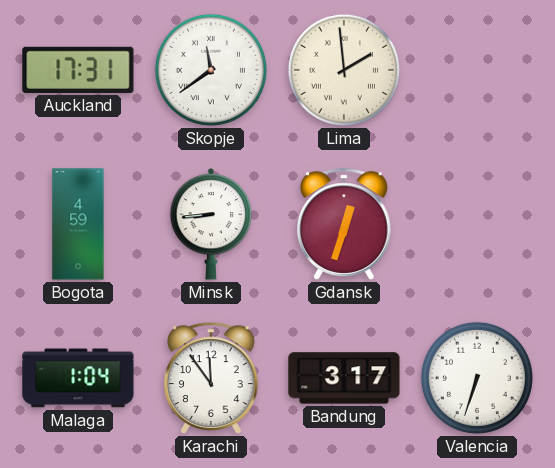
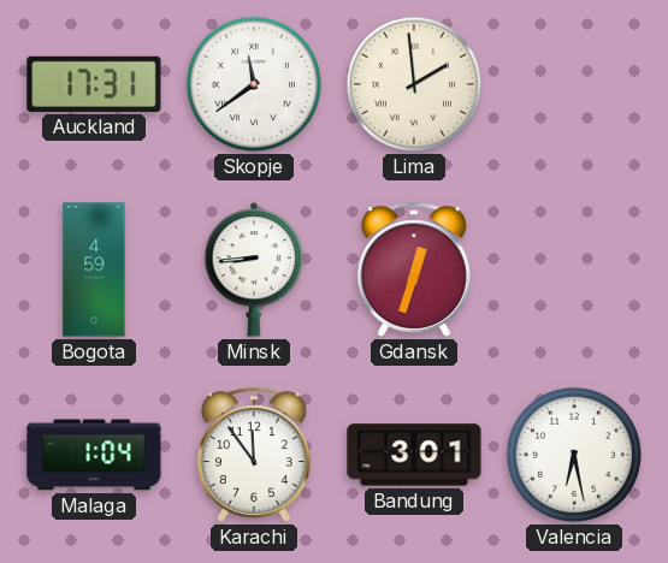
Bandung: 3:17 -> 3:01
Valencia: 6:33 -> 6:28
